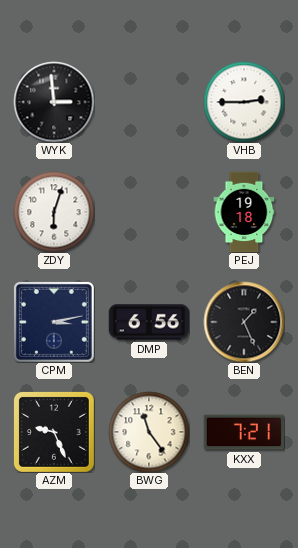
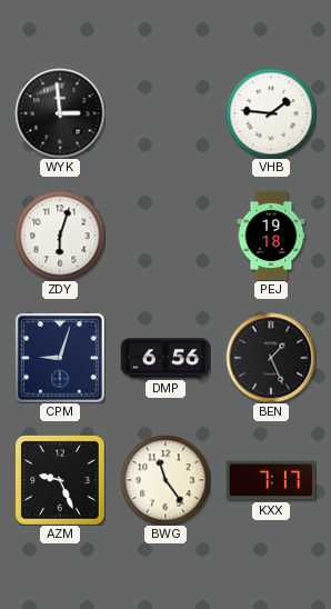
VHB: 2:45 -> 1:46
CPM: 3:13 -> 9:03
KXX: 7:21 -> 7:17
